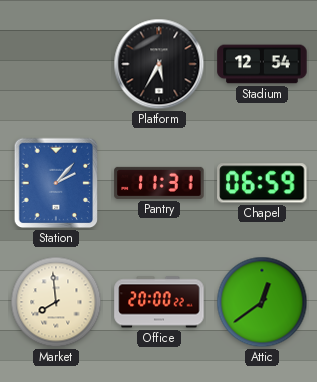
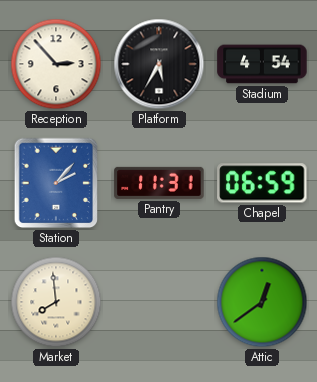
Reception: none -> 2:53
Stadium: 12:54 -> 4:54
Office: 20:00 -> none
